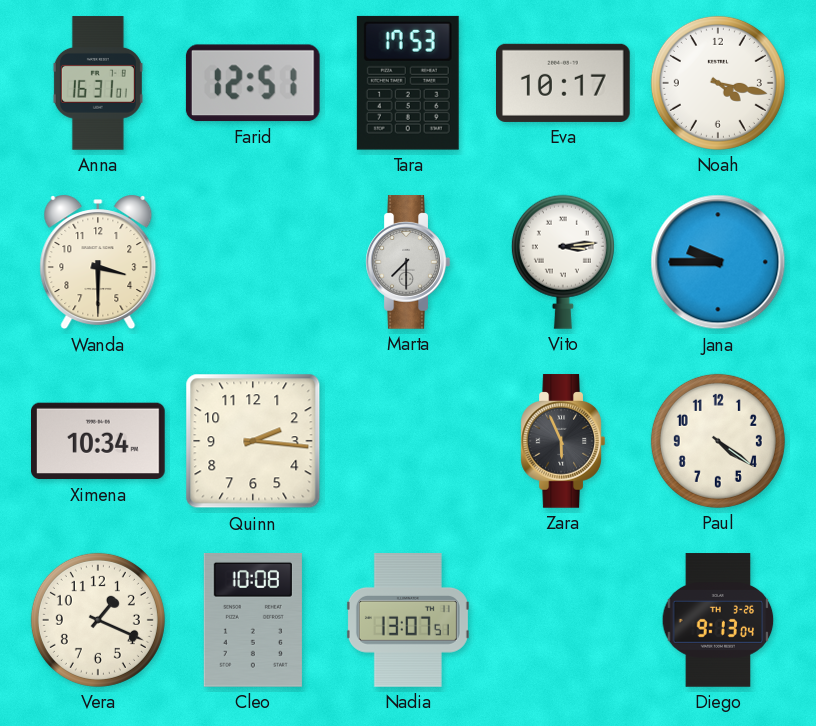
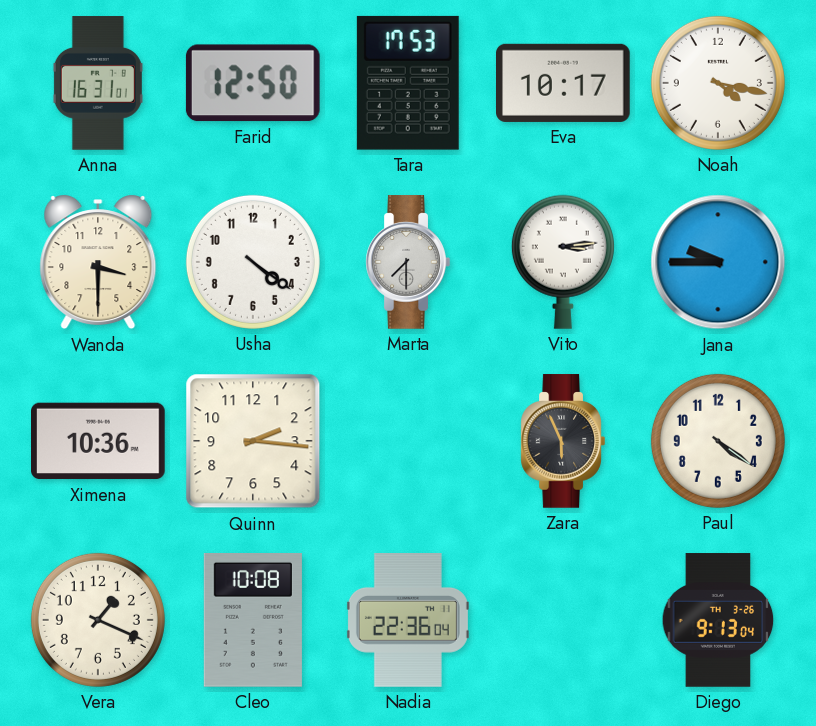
Farid: 12:51 -> 12:50
Usha: none -> 4:21
Ximena: 10:34 -> 10:36
Nadia: 13:07 -> 22:36
